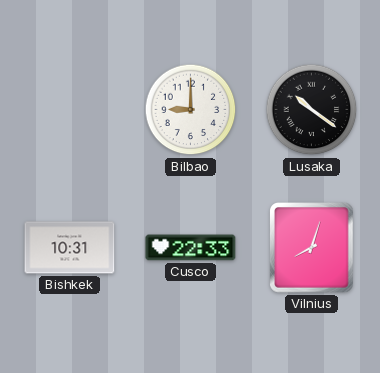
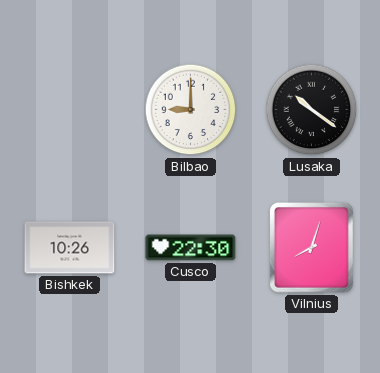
Bishkek: 10:31 -> 10:26
Cusco: 22:33 -> 22:30
